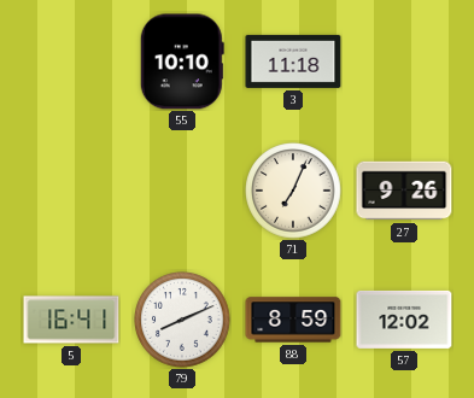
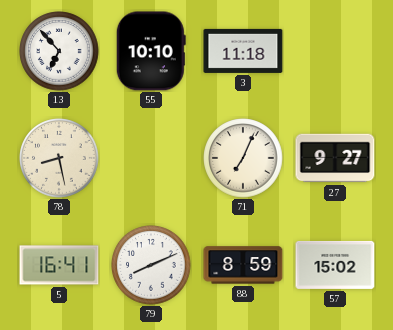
13: none -> 6:53
78: none -> 8:28
27: 9:26 -> 9:27
57: 12:02 -> 15:02
